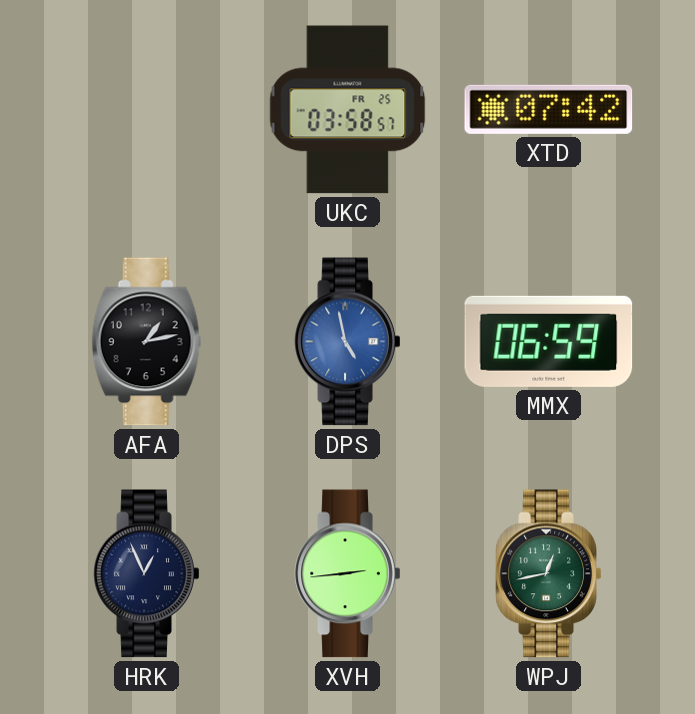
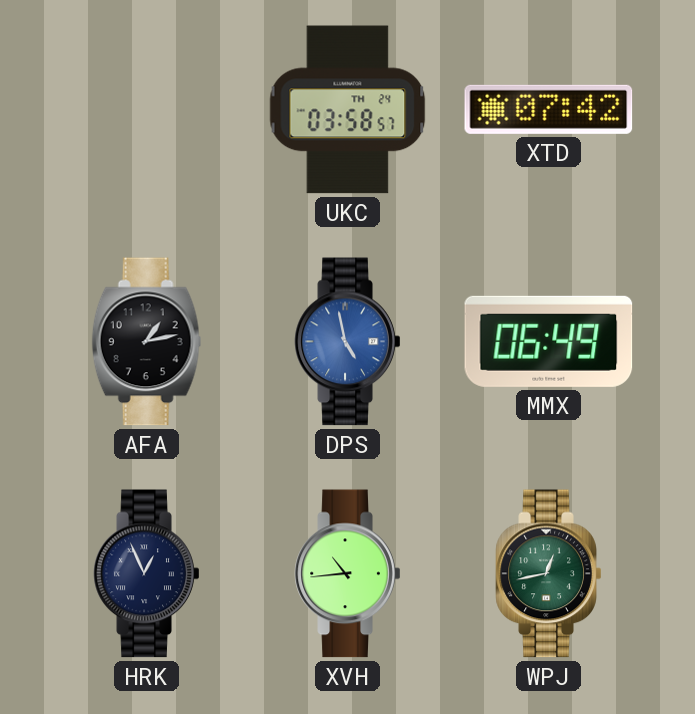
UKC date: FR 25 -> TH 24
MMX: 06:59 -> 06:49
XVH: 2:44 -> 10:44
